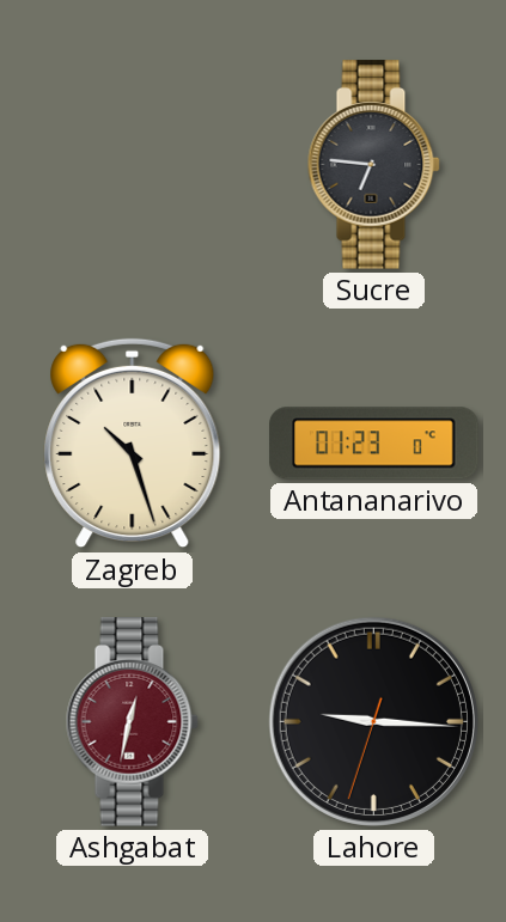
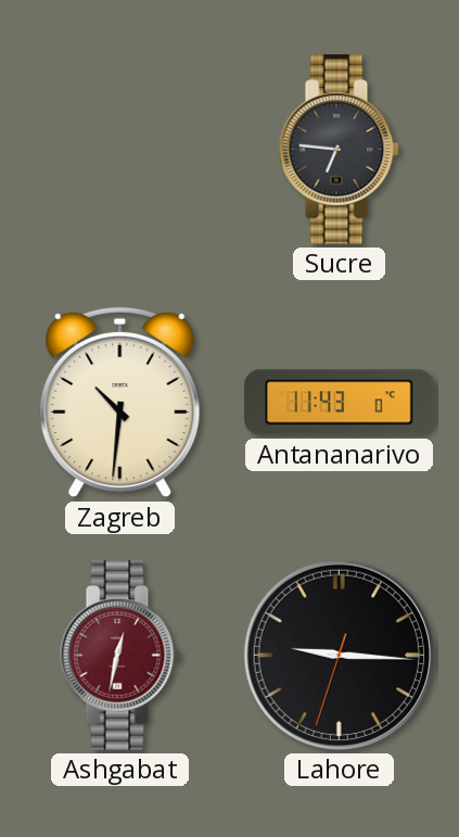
Zagreb: 10:27 -> 10:31
Antananarivo: 01:23 -> 11:43
